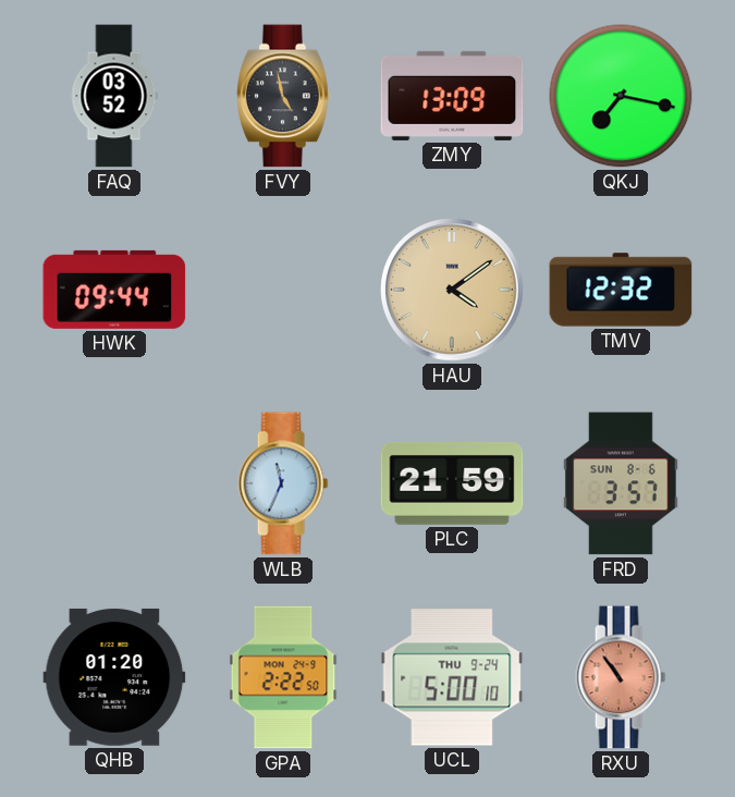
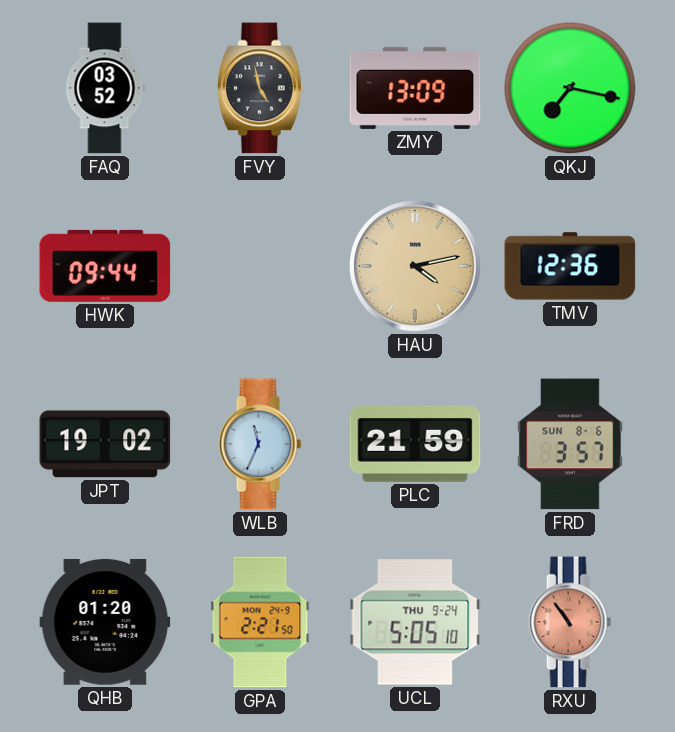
HAU: 4:09 -> 4:13
TMV: 12:32 -> 12:36
JPT: none -> 19:02
GPA: 2:22 -> 2:21
UCL: 5:00 -> 5:05
